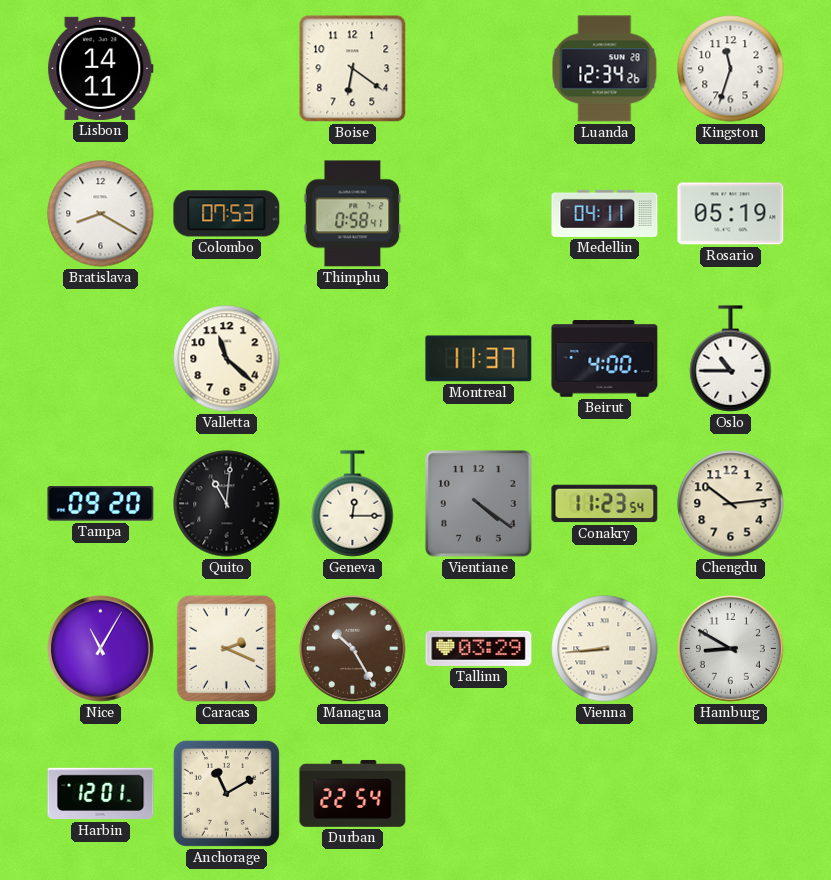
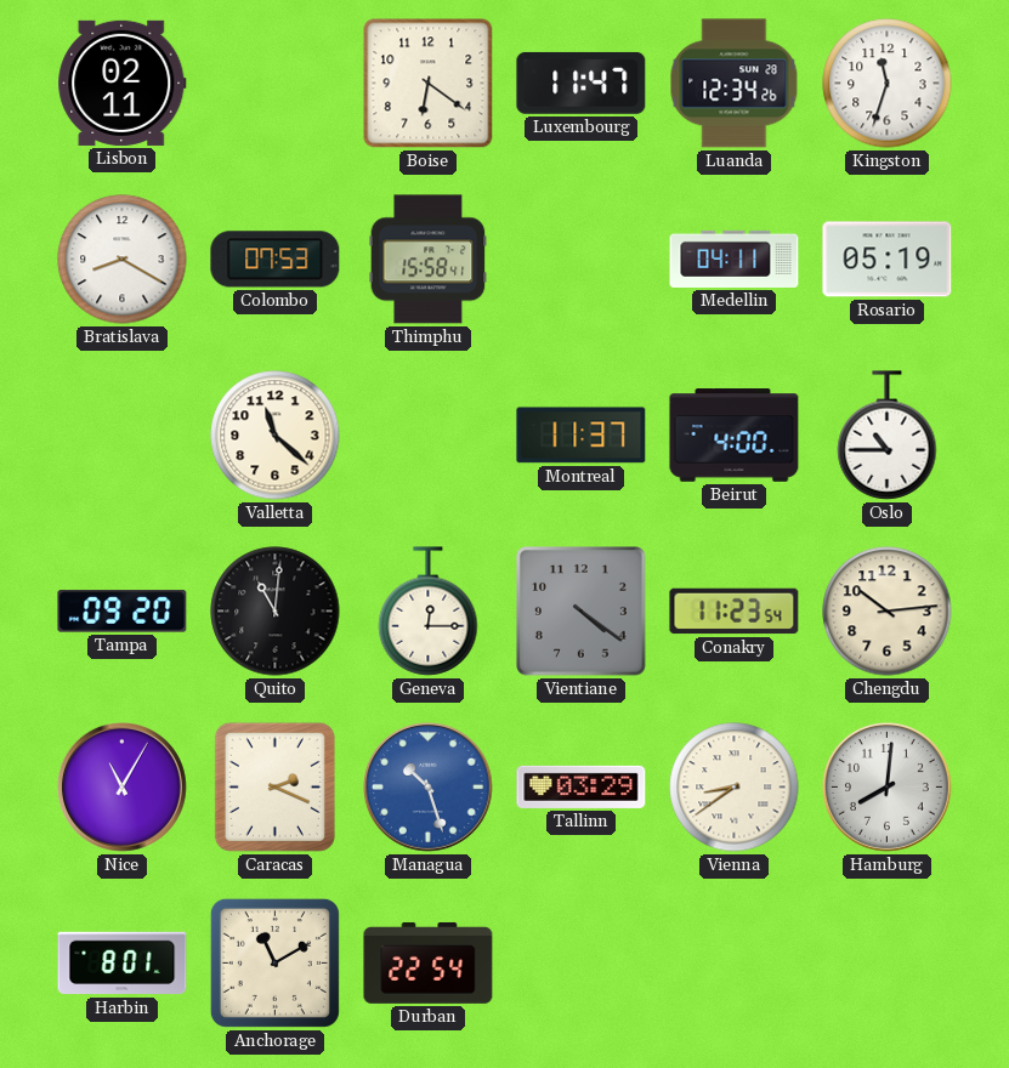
Lisbon: 14:11 -> 02:11
Luxembourg: none -> 11:47
Thimphu: 0:58 -> 15:58
Managua: 10:25 -> 10:27
Managua dial: brown -> blue
Vienna: 8:44 -> 8:39
Hamburg: 8:50 -> 8:01
Harbin: 12:01 -> 8:01
